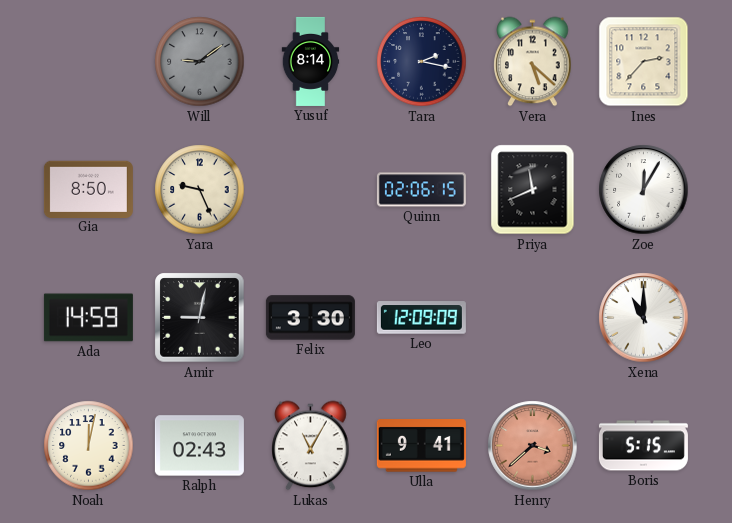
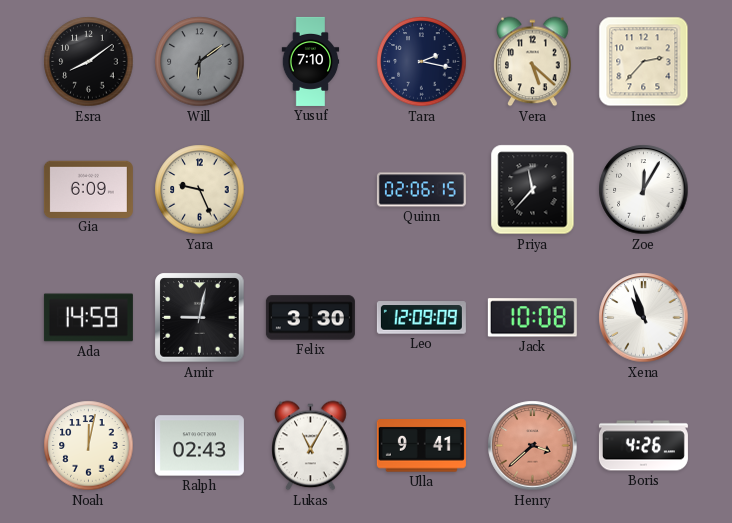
Esra: none -> 8:09
Will: 9:09 -> 6:09
Yusuf: 8:14 -> 7:10
Gia: 8:50 -> 6:09
Priya: 11:41 -> 11:37
Jack: none -> 10:08
Xena: 11:00 -> 10:57
Boris: 5:15 -> 4:26
